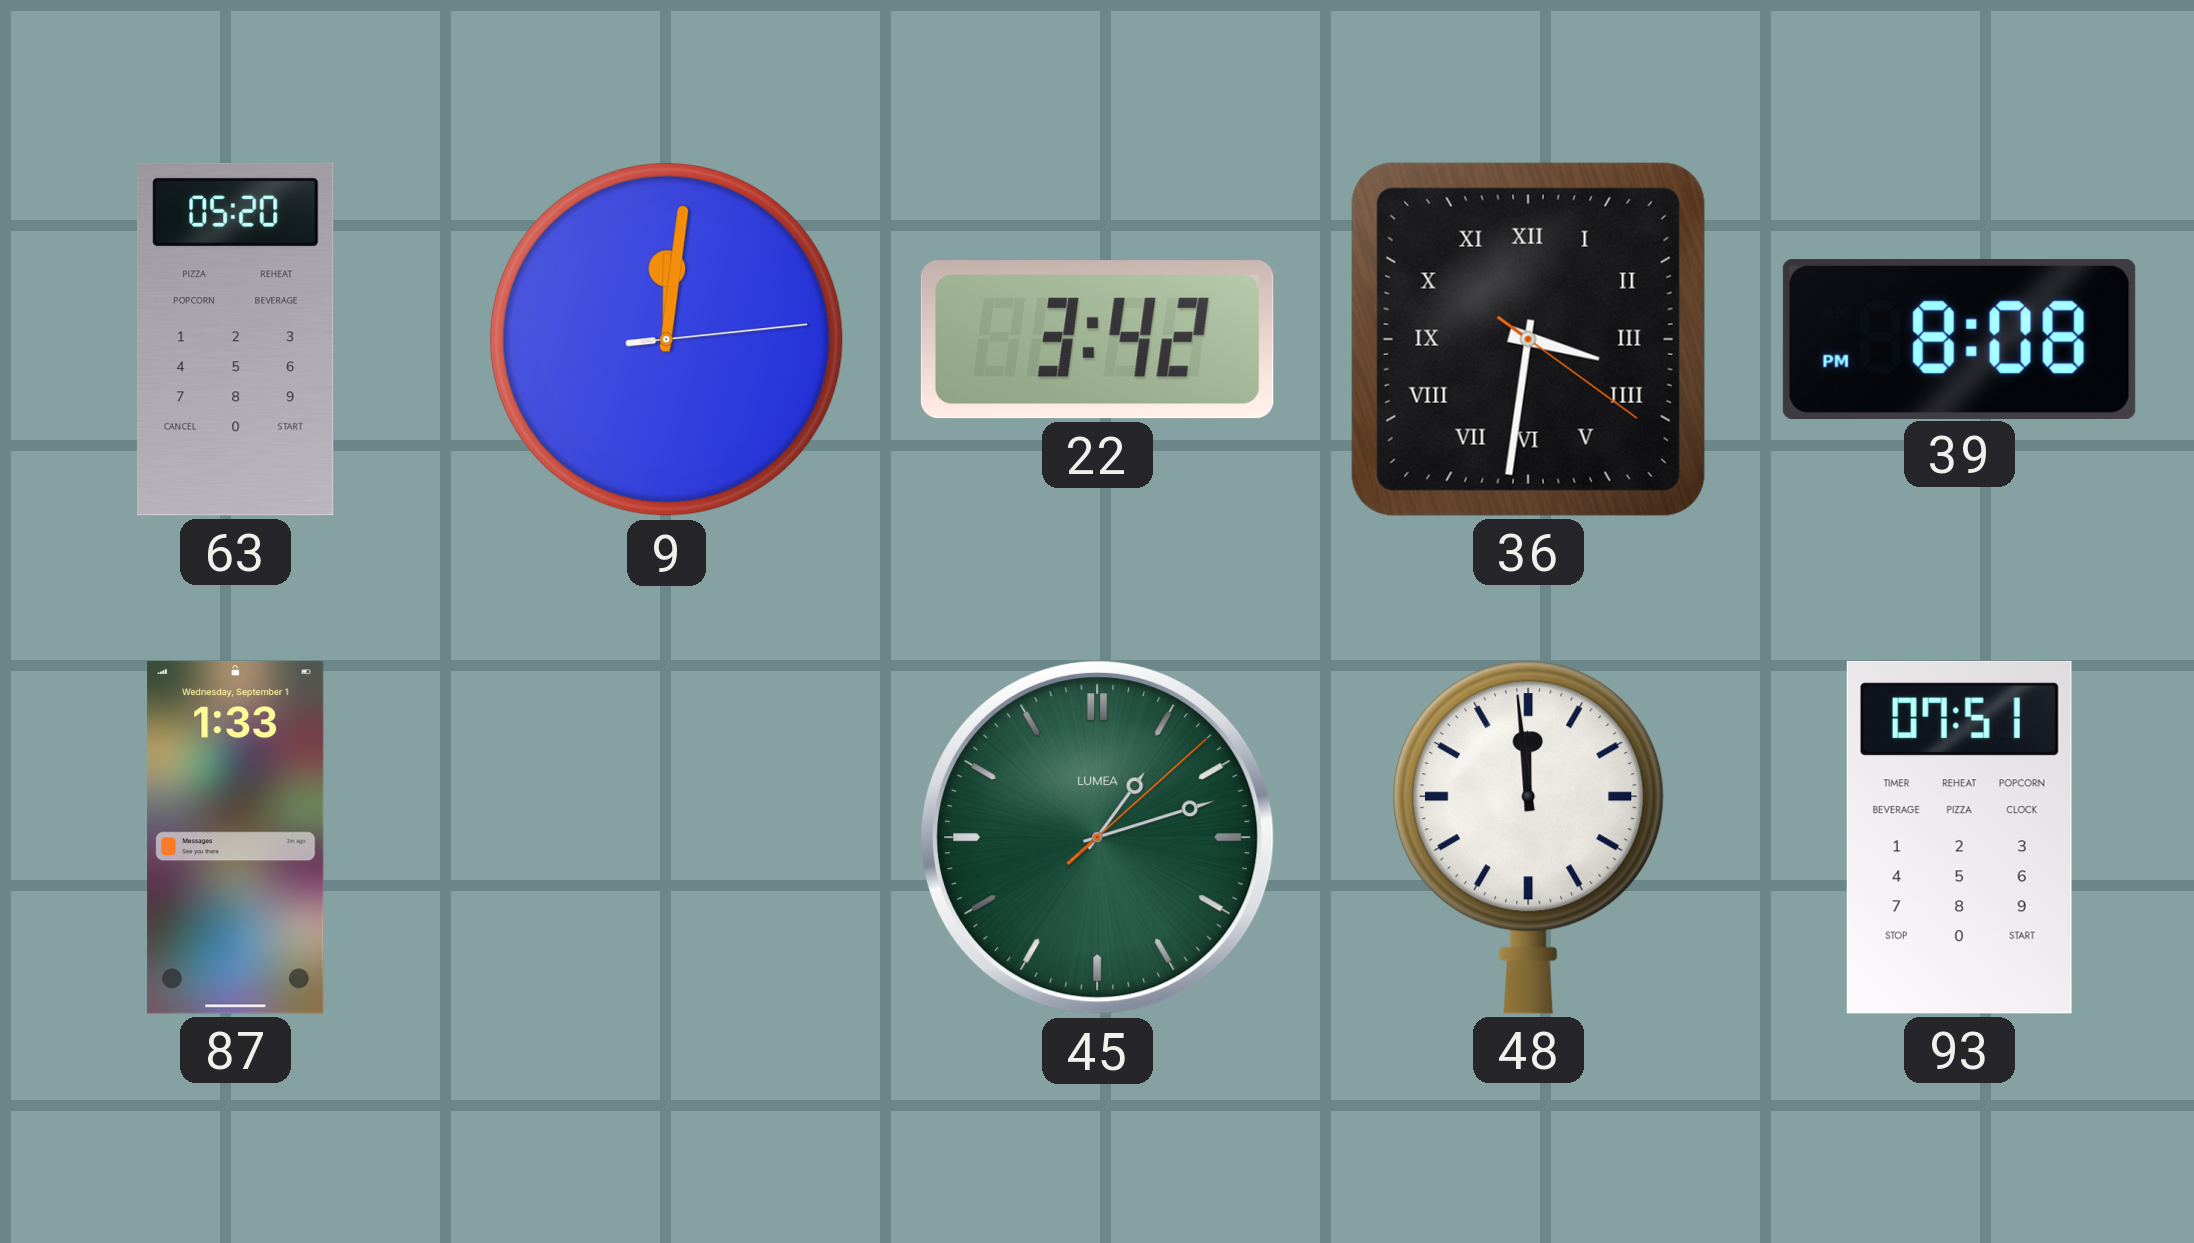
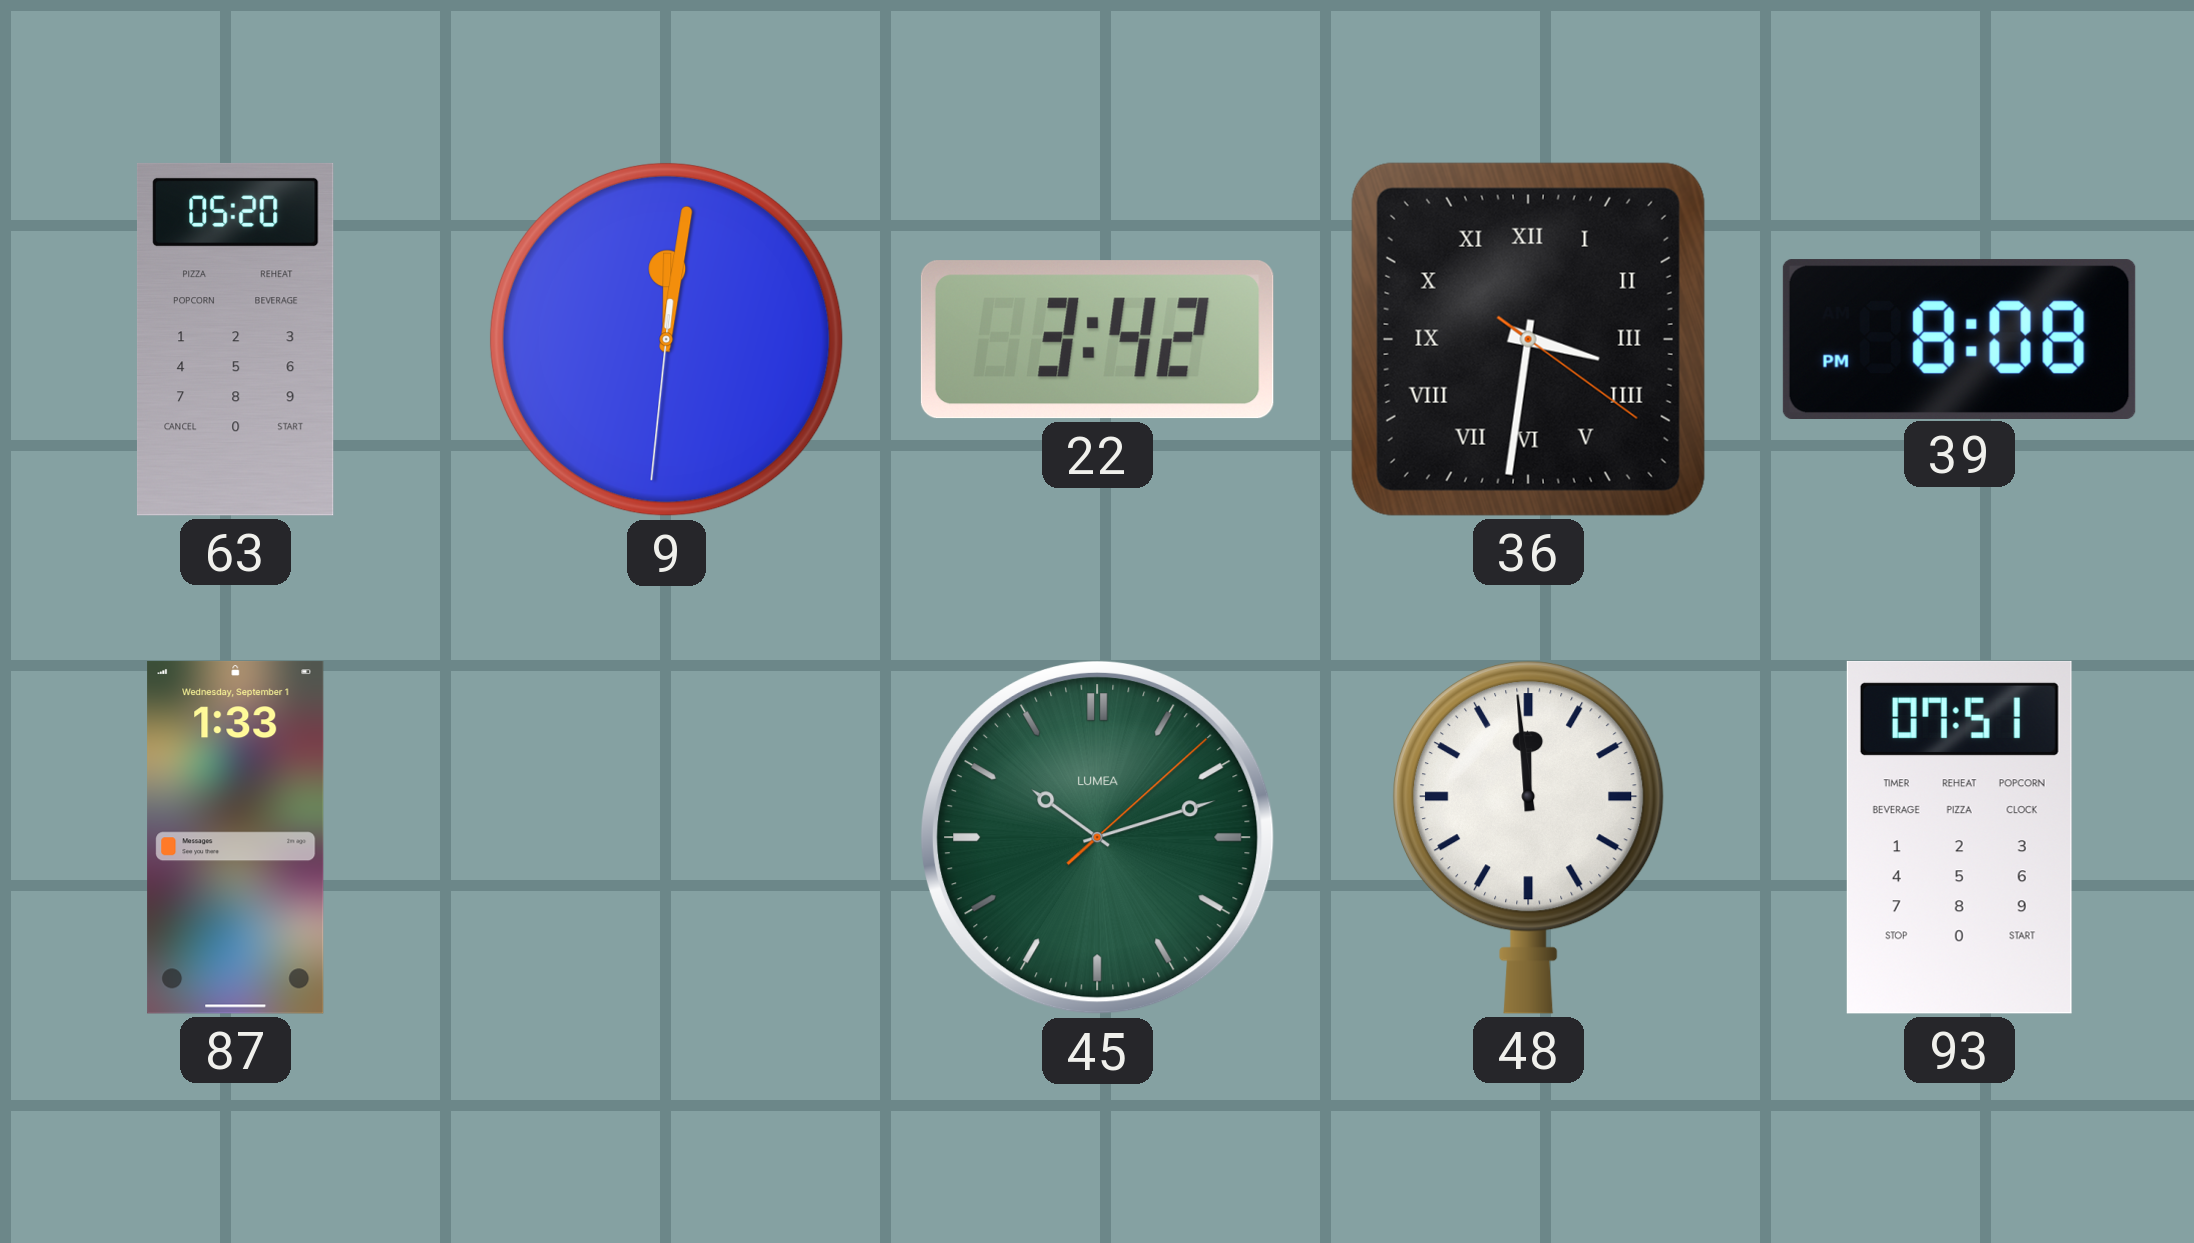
9: 12:01:14 -> 12:01:31
45: 1:12 -> 10:12
